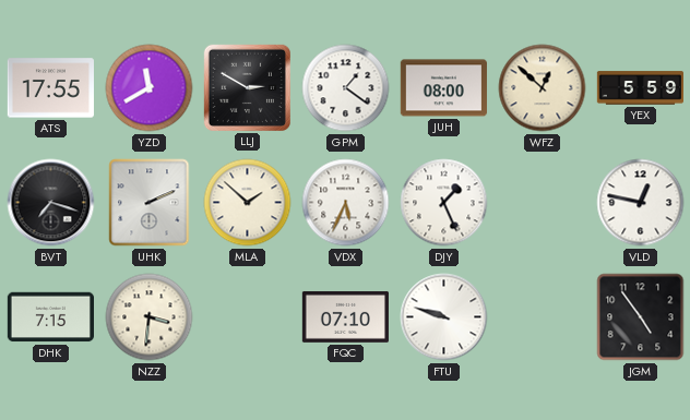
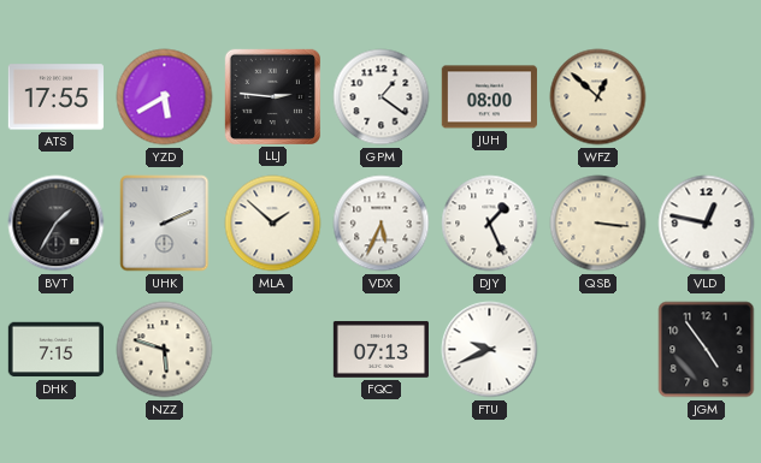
YZD: 11:40 -> 5:40
LLJ: 2:50 -> 2:46
YEX: 5:59 -> none
BVT: 7:18 -> 1:35
QSB: none -> 3:16
NZZ: 3:31 -> 5:48
FQC: 07:10 -> 07:13
FTU: 9:48 -> 9:41
